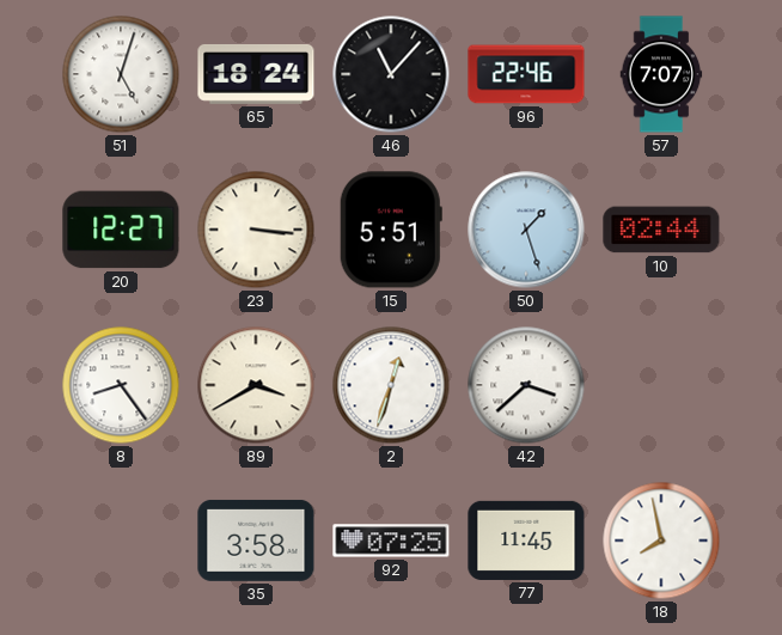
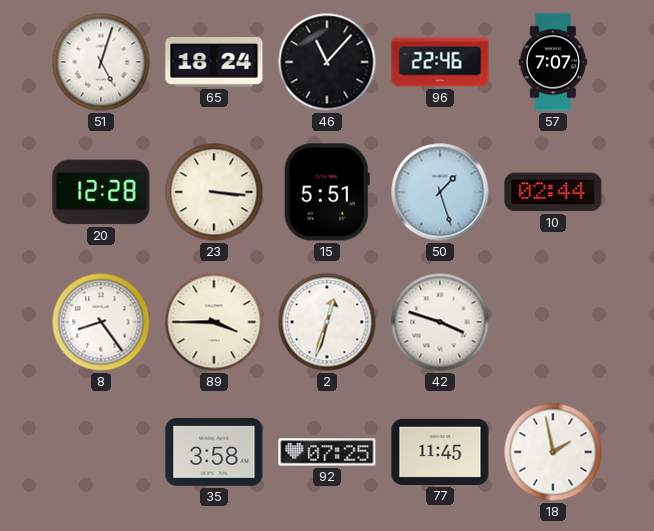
20: 12:27 -> 12:28
89: 3:40 -> 3:45
42: 3:38 -> 3:48
18: 7:58 -> 1:58
